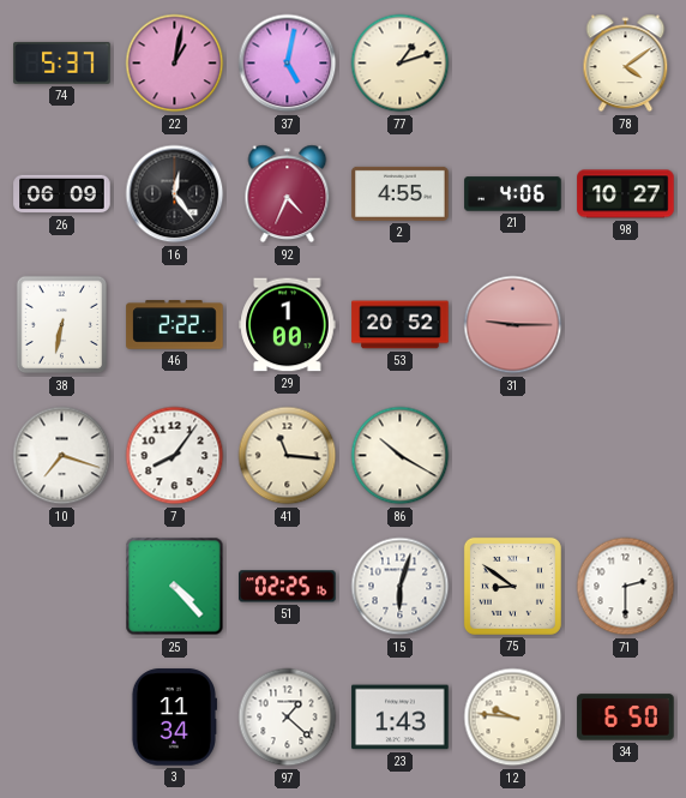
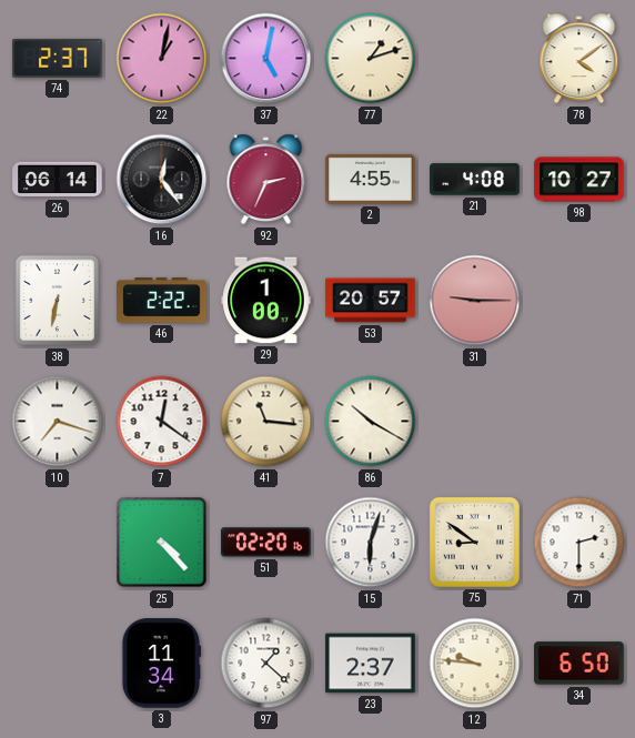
74: 5:37 -> 2:37
26: 06:09 -> 06:14
92: 4:34 -> 2:34
21: 4:06 -> 4:08
53: 20:52 -> 20:57
7: 8:06 -> 12:21
51: 02:25 -> 02:20
23: 1:43 -> 2:37
